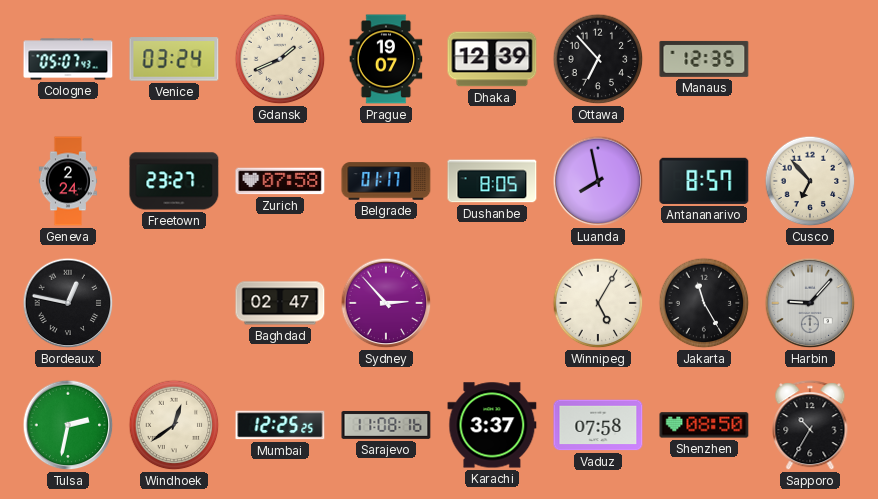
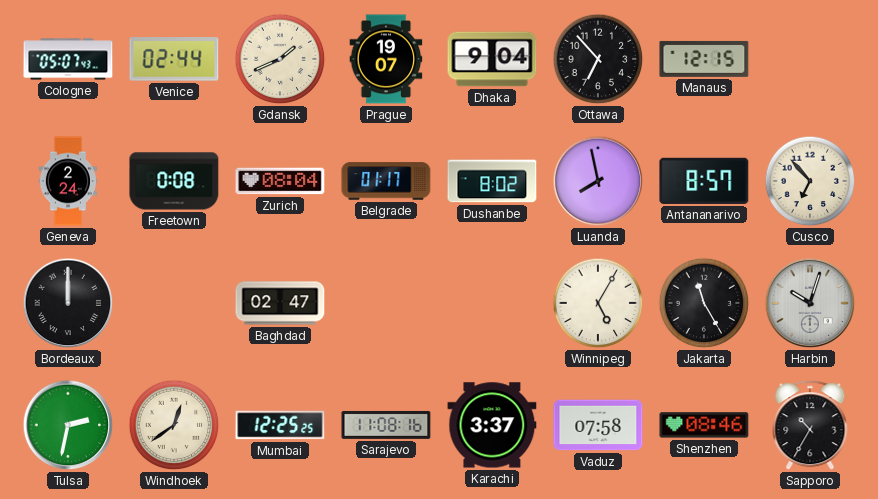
Venice: 03:24 -> 02:44
Dhaka: 12:39 -> 9:04
Manaus: 12:35 -> 12:15
Freetown: 23:27 -> 0:08
Zurich: 07:58 -> 08:04
Dushanbe: 8:05 -> 8:02
Bordeaux: 12:47 -> 12:00
Sydney: 2:53 -> none
Harbin: 9:07 -> 10:03
Shenzhen: 08:50 -> 08:46
